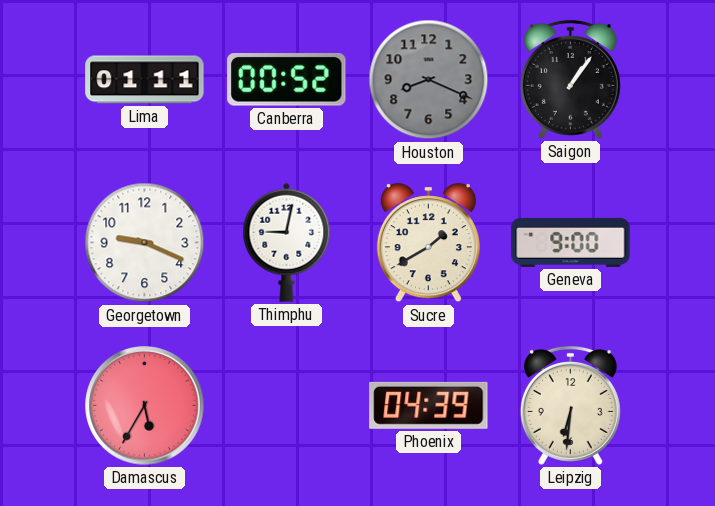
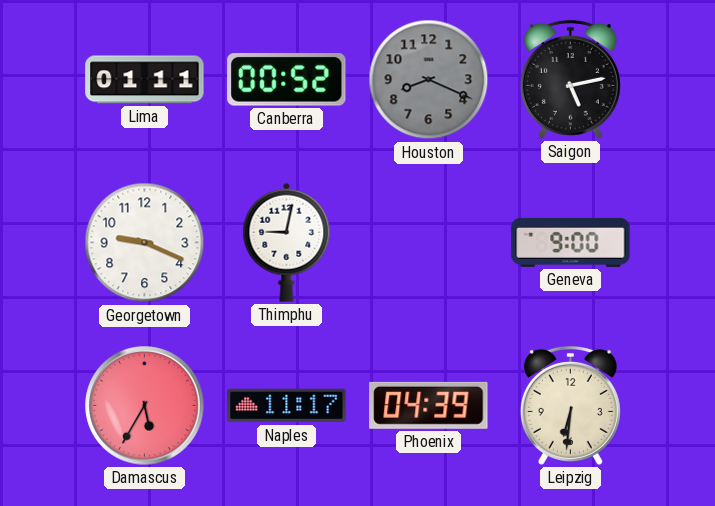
Saigon: 1:06 -> 5:13
Sucre: 1:40 -> none
Naples: none -> 11:17
